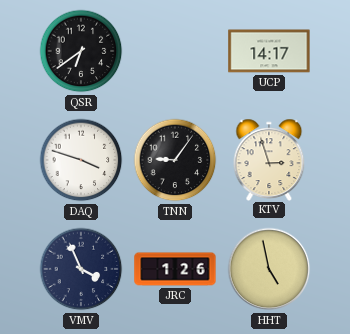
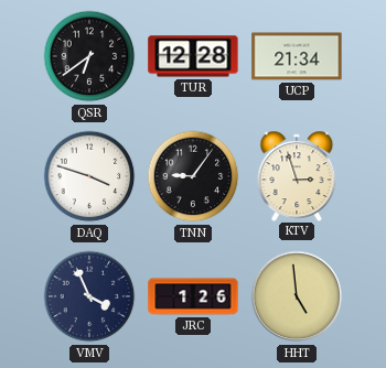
TUR: none -> 12:28
UCP: 14:17 -> 21:34
HHT: 4:58 -> 4:59
